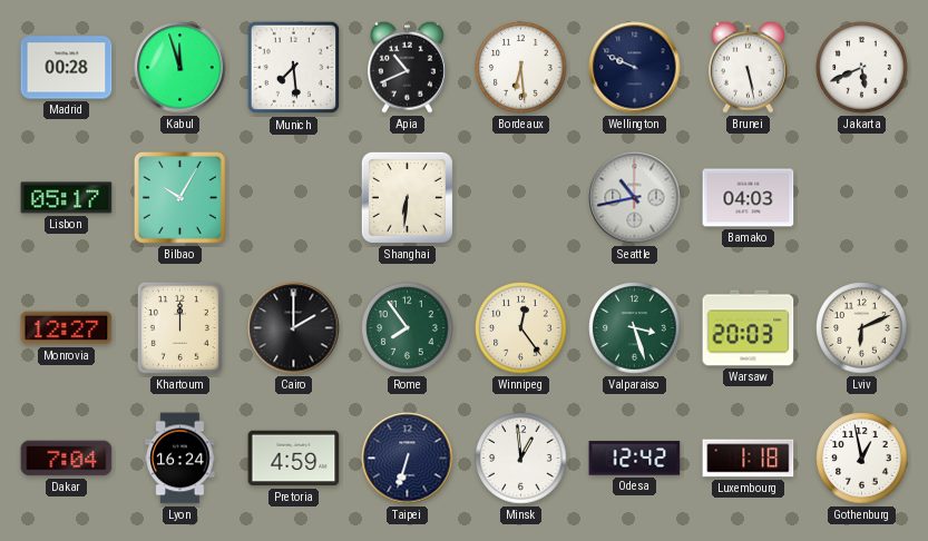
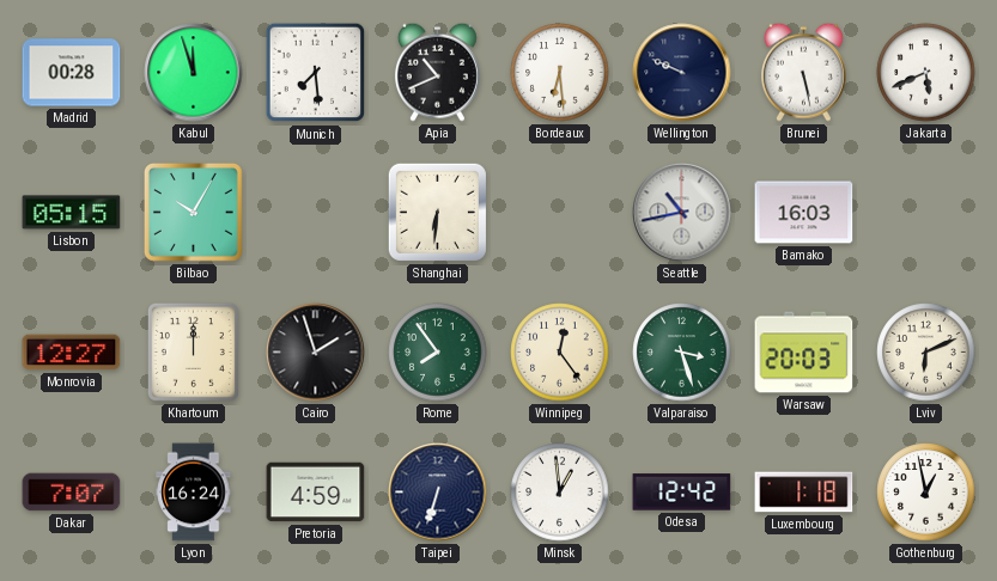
Lisbon: 05:17 -> 05:15
Bamako: 04:03 -> 16:03
Cairo: 2:00 -> 1:57
Dakar: 7:04 -> 7:07
